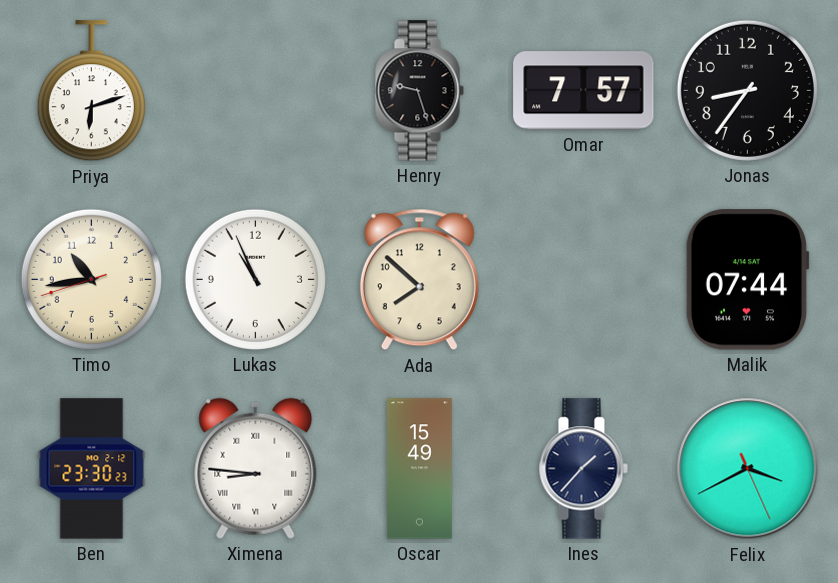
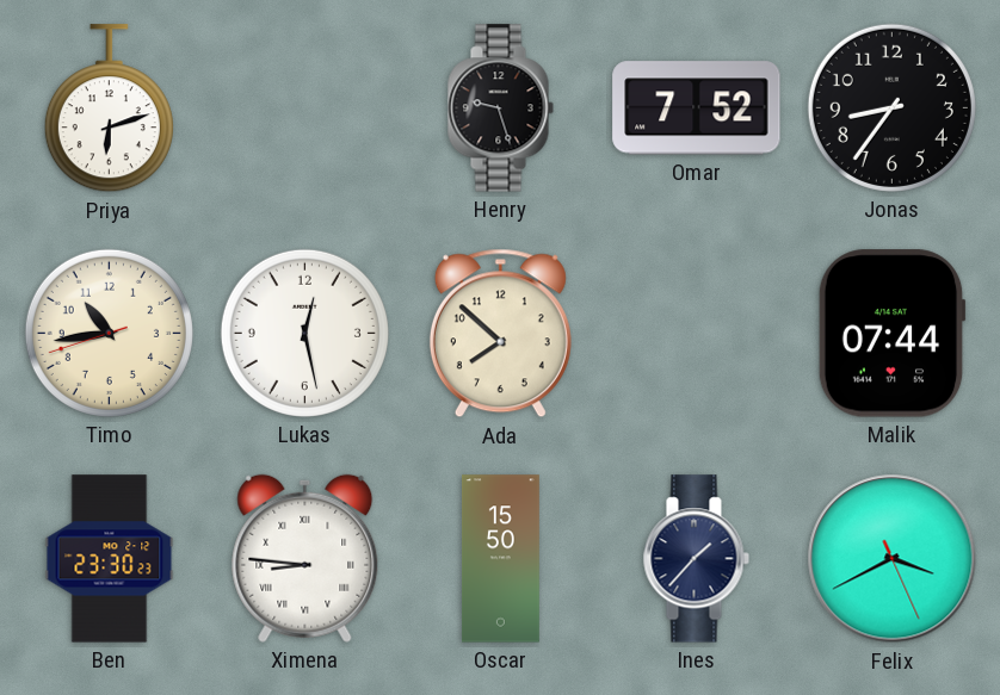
Omar: 7:57 -> 7:52
Lukas: 10:56 -> 12:28
Oscar: 15:49 -> 15:50
